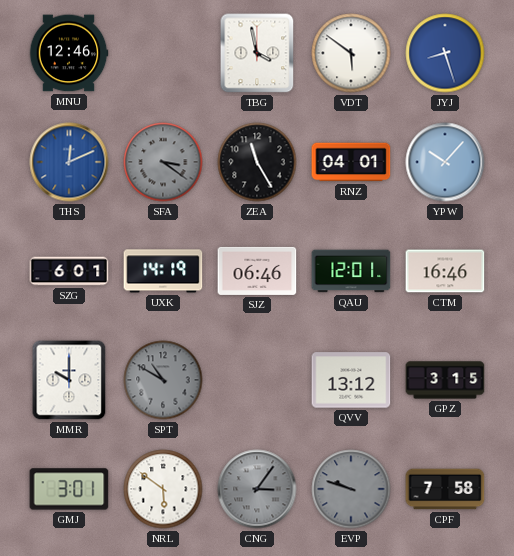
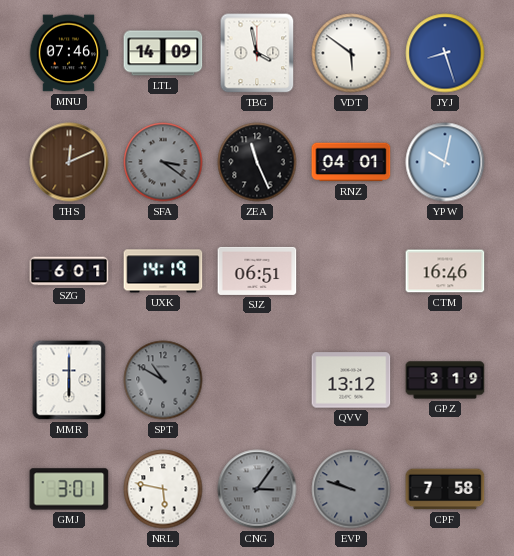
MNU: 12:46 -> 07:46
LTL: none -> 14:09
THS dial: blue -> brown
ZEA: 11:25 -> 11:26
YPW: 10:07 -> 10:02
SJZ: 06:46 -> 06:51
QAU: 12:01 -> none
MMR: 10:00 -> 6:00
GPZ: 3:15 -> 3:19
NRL: 5:51 -> 5:47
